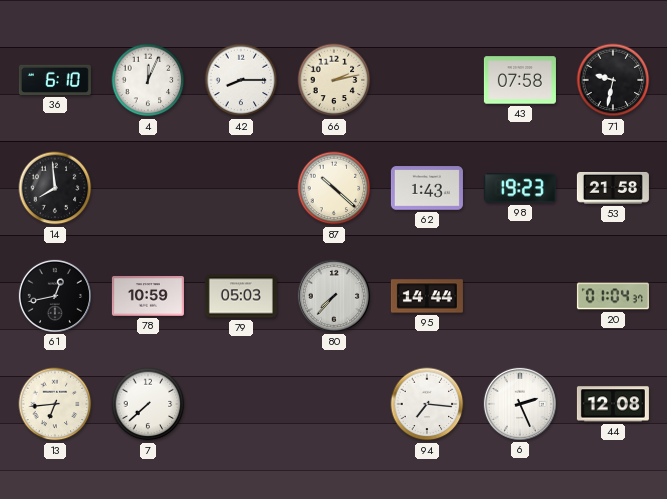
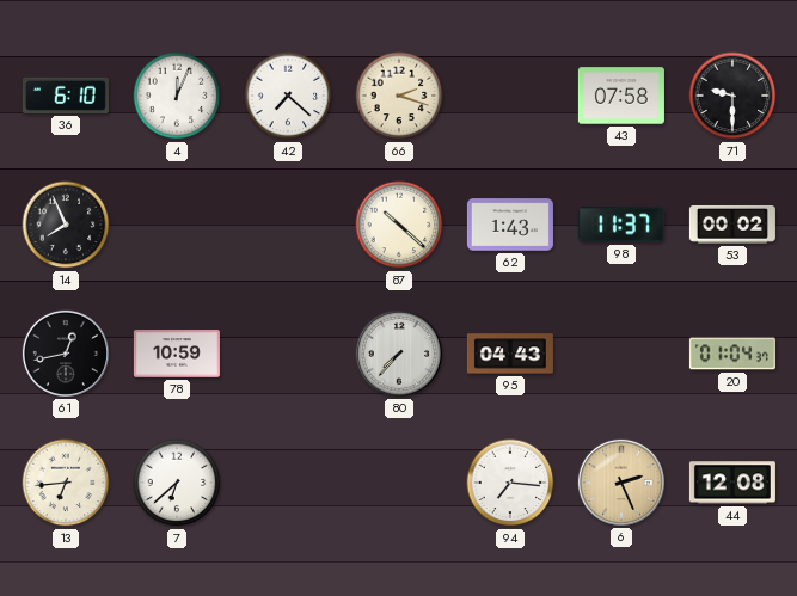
42: 8:15 -> 7:22
66: 2:13 -> 2:18
71: 9:32 -> 9:30
14: 7:59 -> 7:56
98: 19:23 -> 11:37
53: 21:58 -> 00:02
79: 05:03 -> none
95: 14:44 -> 04:43
7: 7:38 -> 6:38
6 dial: white -> champagne
